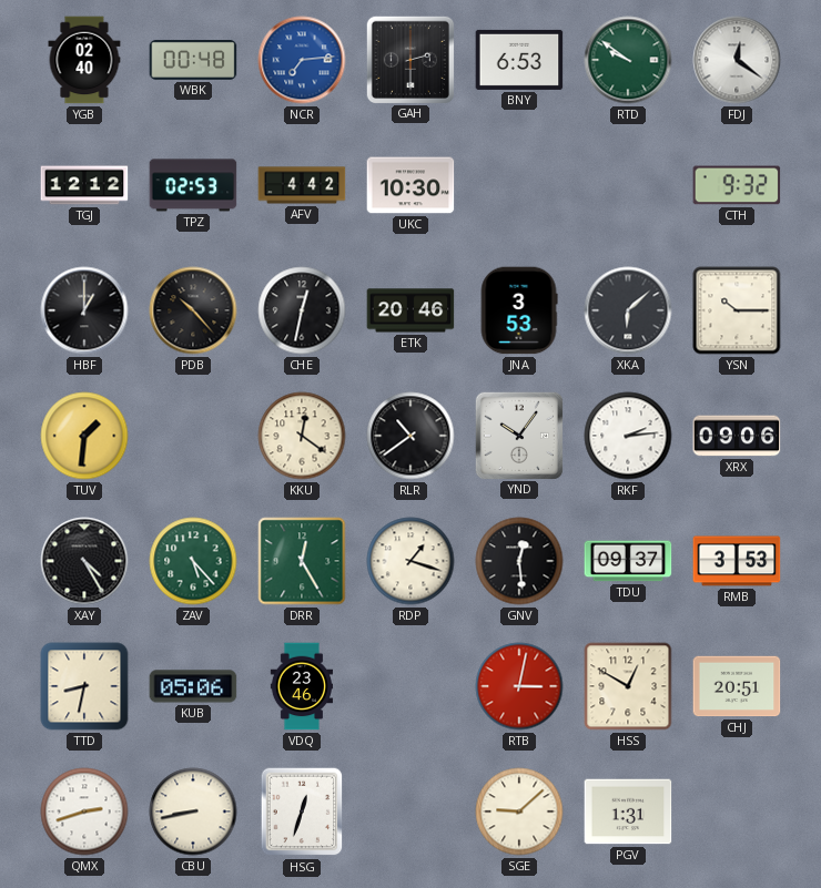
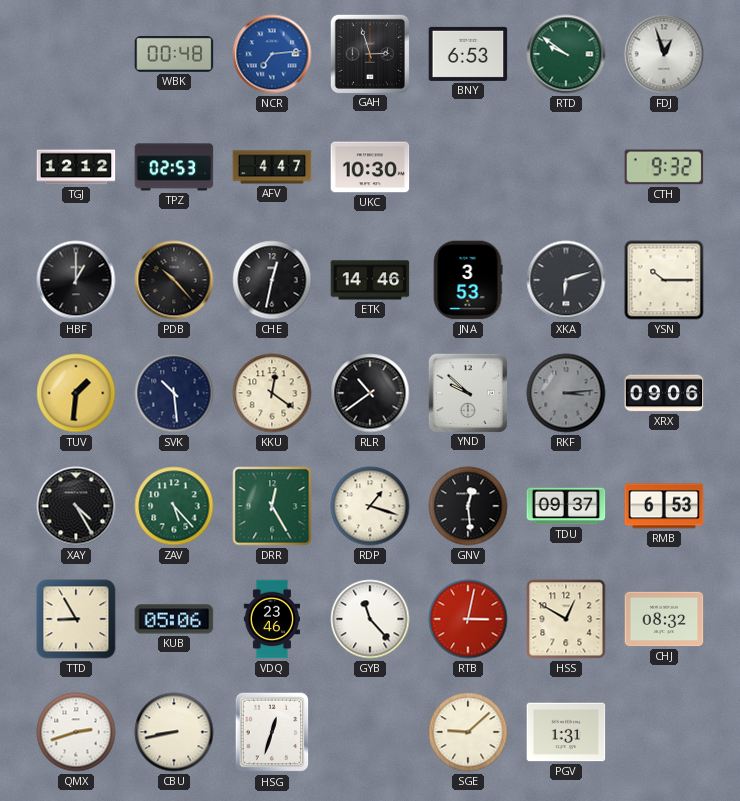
YGB: 02:40 -> none
GAH: 2:30 -> 2:57
FDJ: 12:21 -> 12:57
AFV: 4:42 -> 4:47
ETK: 20:46 -> 14:46
XKA: 6:08 -> 6:12
SVK: none -> 10:29
YND: 10:06 -> 9:52
RKF: 2:14 -> 3:14
RKF dial: white -> grey
RMB: 3:53 -> 6:53
TTD: 8:32 -> 8:55
GYB: none -> 11:23
CHJ: 20:51 -> 08:32
